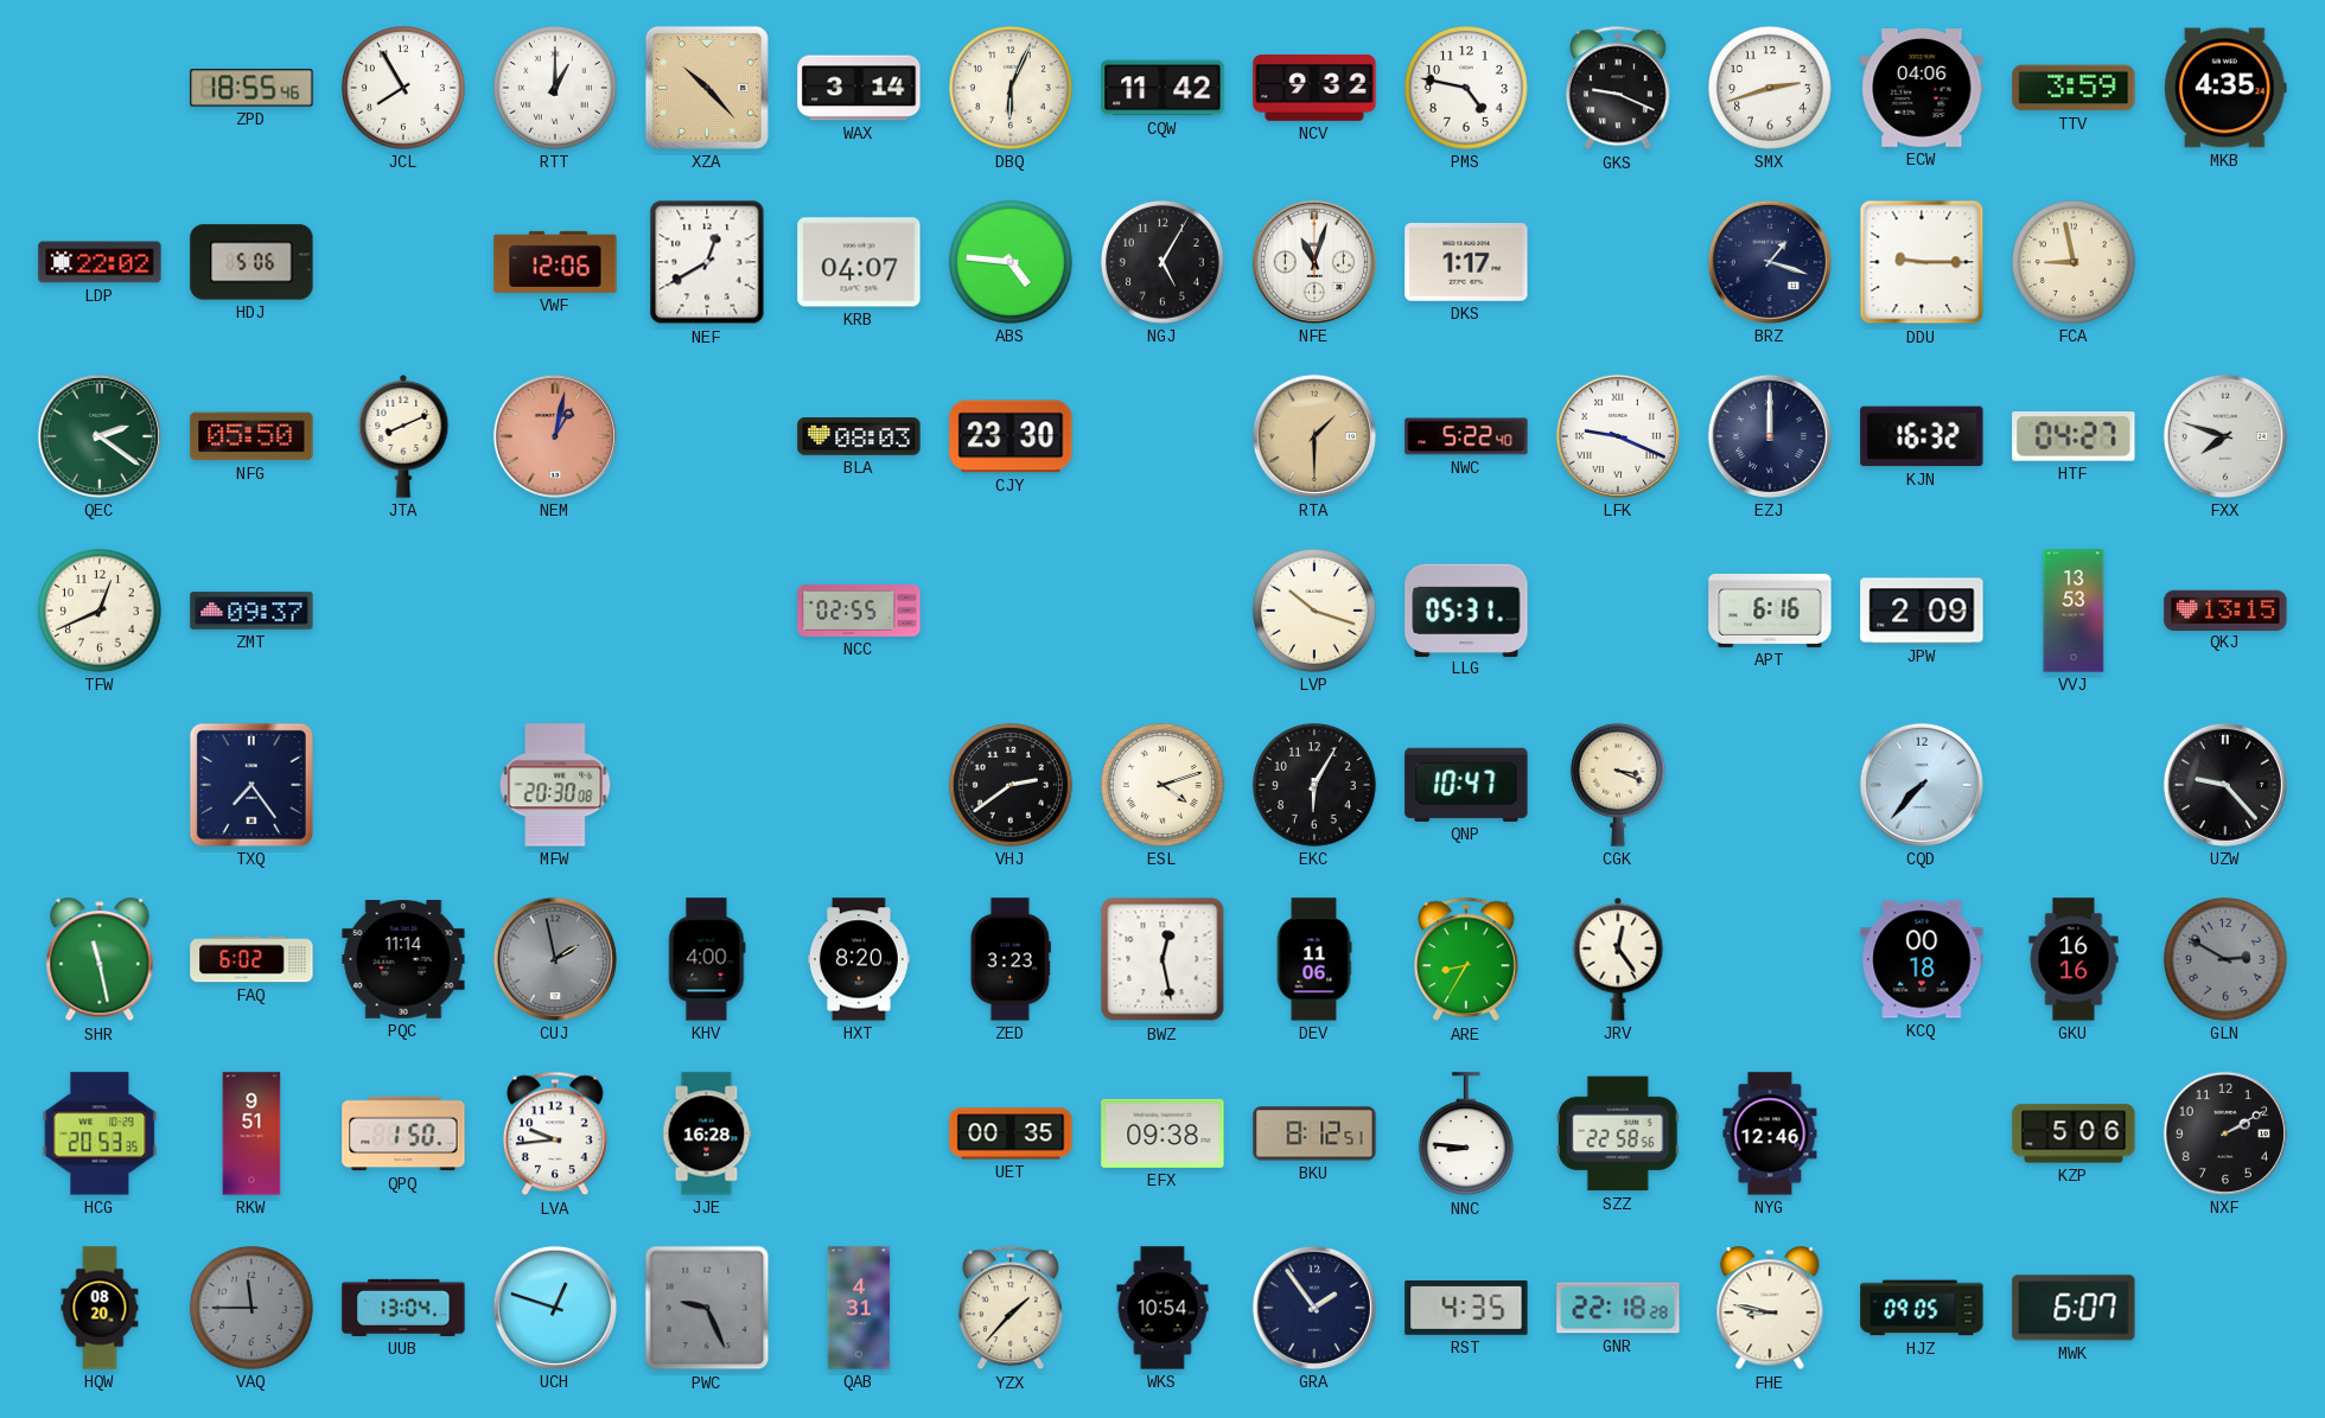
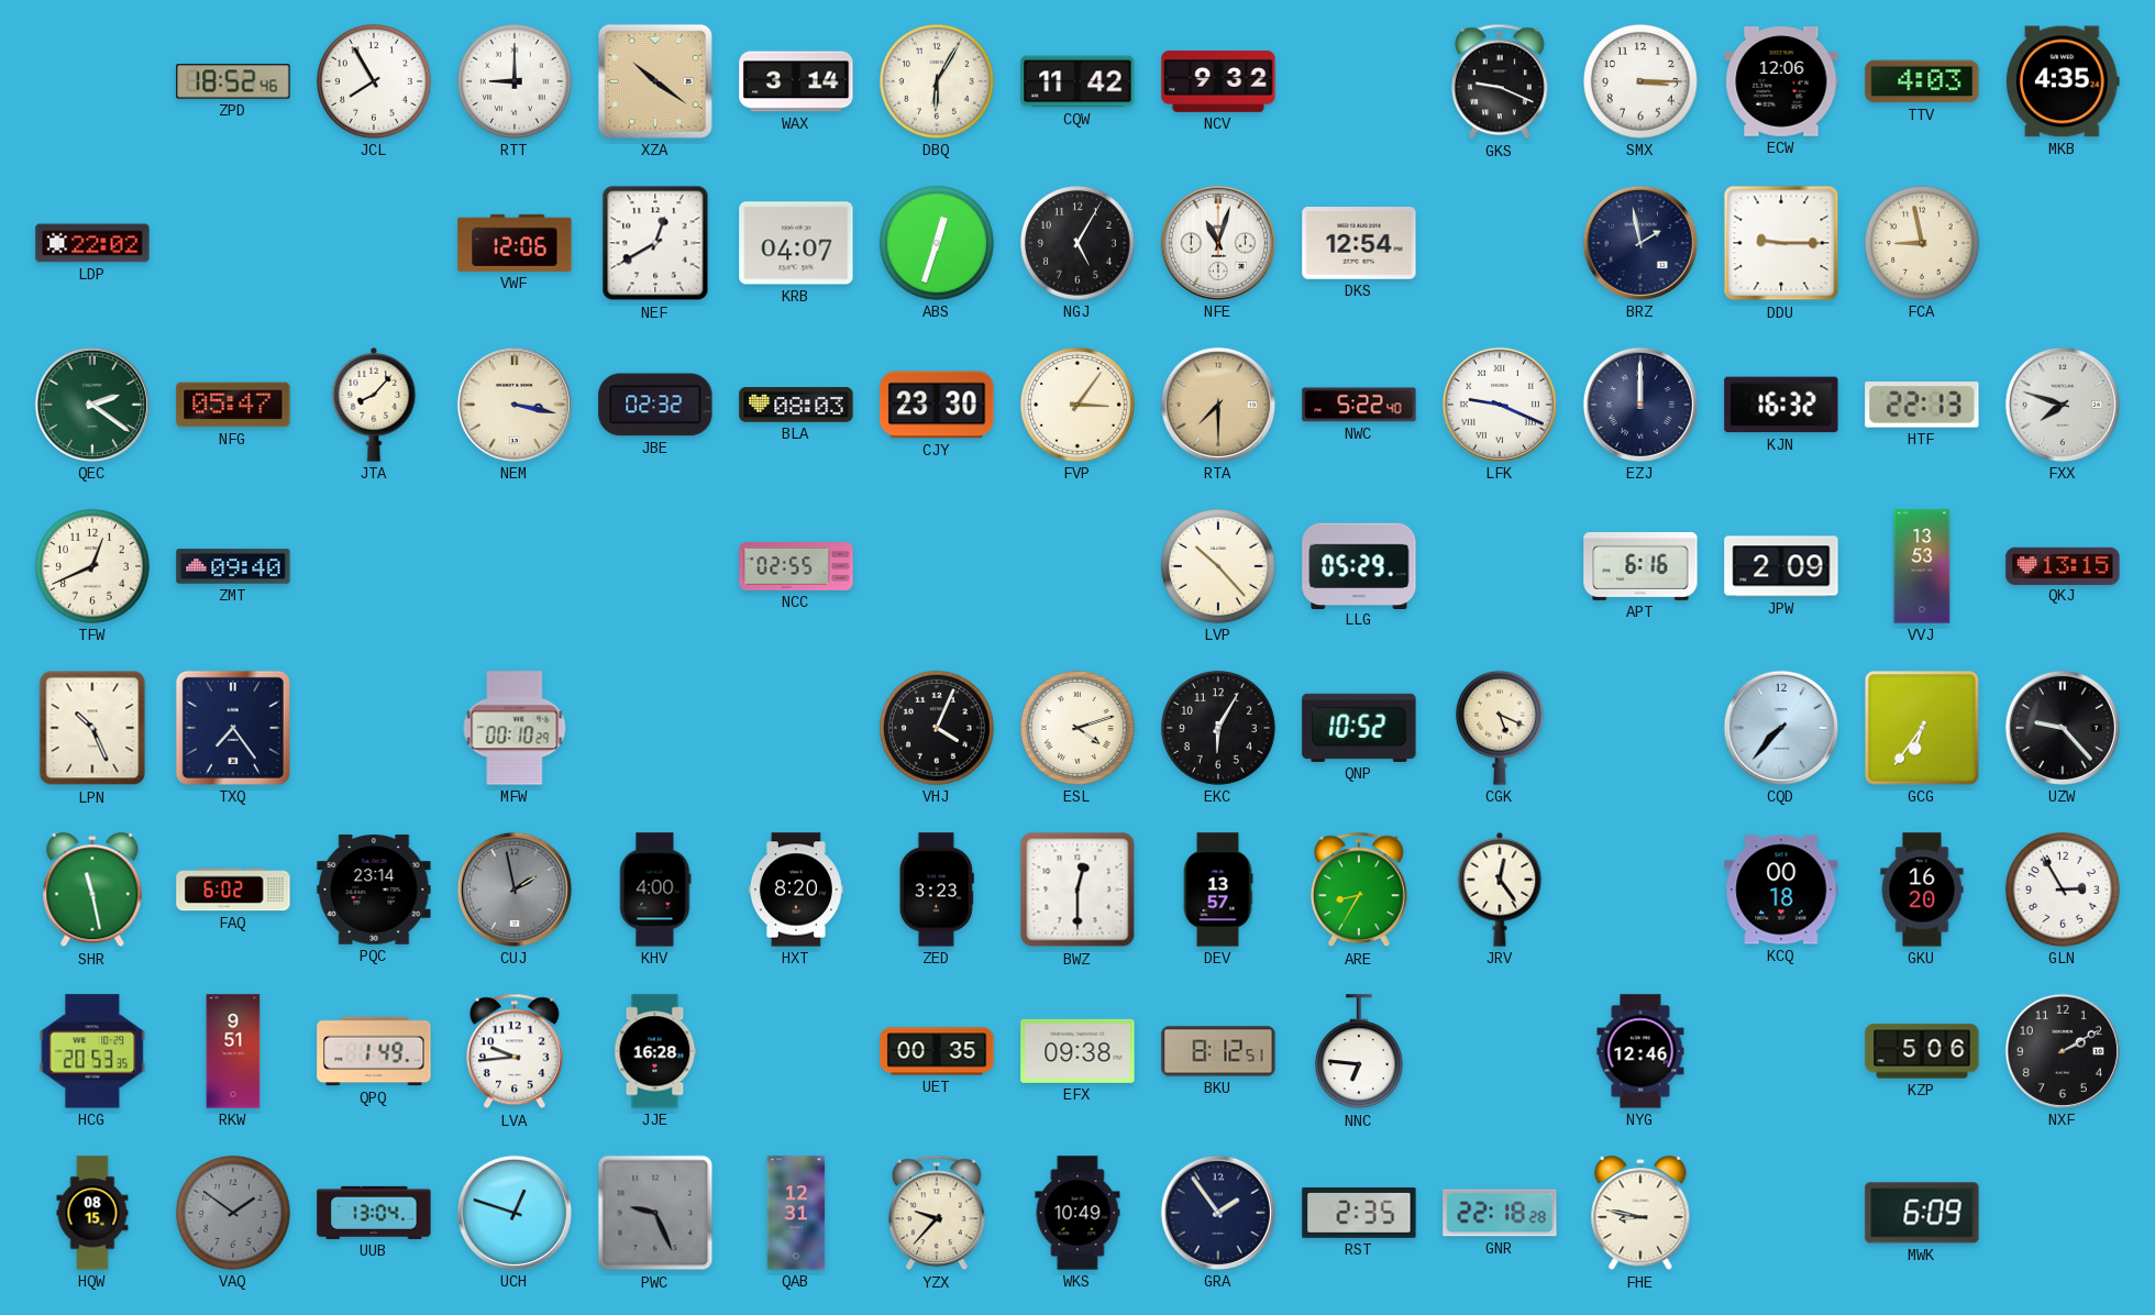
ZPD: 18:55 -> 18:52
RTT: 1:00 -> 9:00
XZA: 10:23 -> 10:21
DBQ: 6:04 -> 6:05
PMS: 4:47 -> none
SMX: 2:42 -> 3:15
ECW: 04:06 -> 12:06
TTV: 3:59 -> 4:03
HDJ: 5:06 -> none
ABS: 4:46 -> 12:33
DKS: 1:17 -> 12:54
BRZ: 1:18 -> 1:58
NFG: 05:50 -> 05:47
JTA: 8:11 -> 8:07
NEM: 1:02 -> 3:17
NEM dial: salmon -> cream
JBE: none -> 02:32
FVP: none -> 3:06
RTA: 1:30 -> 7:30
HTF: 04:27 -> 22:13
ZMT: 09:37 -> 09:40
LVP: 10:18 -> 10:23
LLG: 05:31 -> 05:29
LPN: none -> 10:26
MFW: 20:30 -> 00:10
VHJ: 2:39 -> 4:04
QNP: 10:47 -> 10:52
CGK: 3:19 -> 5:19
GCG: none -> 6:36
PQC: 11:14 -> 23:14
BWZ: 12:28 -> 12:30
DEV: 11:06 -> 13:57
GKU: 16:16 -> 16:20
GLN: 2:50 -> 2:55
GLN dial: grey -> white
QPQ: 1:50 -> 1:49
NNC: 8:46 -> 6:46
SZZ: 22:58 -> none
HQW: 08:20 -> 08:15
VAQ: 11:45 -> 1:51
QAB: 4:31 -> 12:31
YZX: 1:37 -> 9:37
WKS: 10:54 -> 10:49
RST: 4:35 -> 2:35
HJZ: 09:05 -> none
MWK: 6:07 -> 6:09
